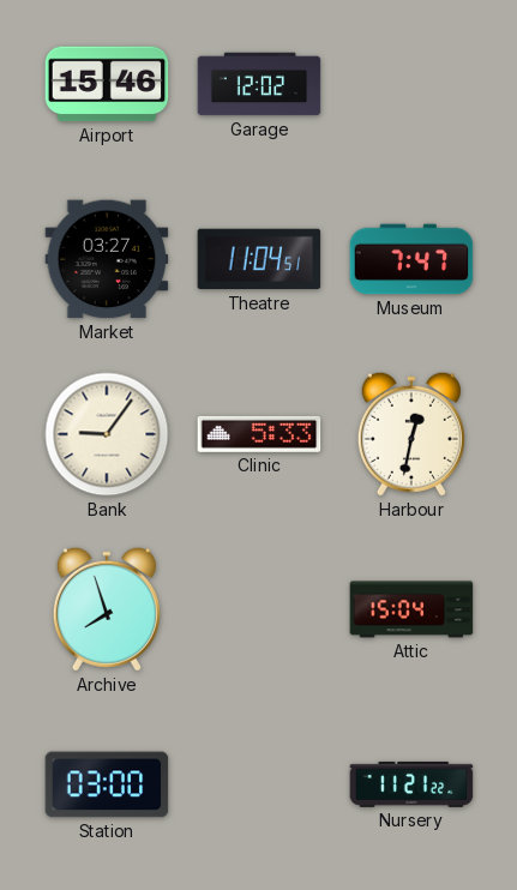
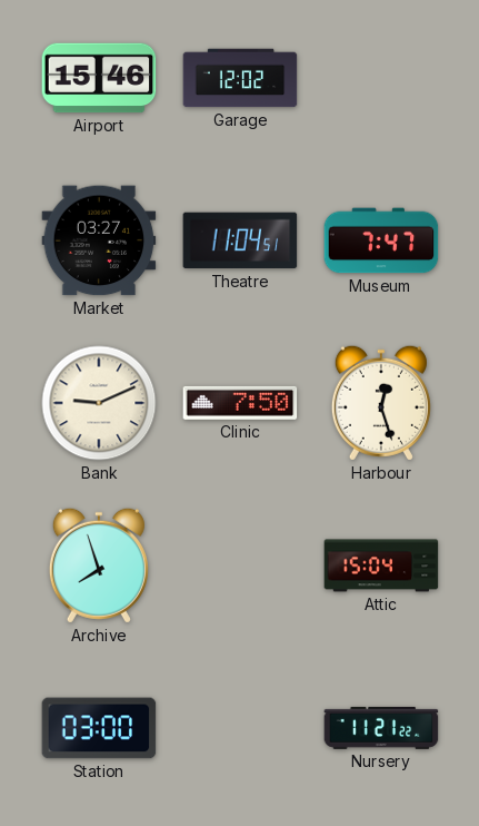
Bank: 9:06 -> 9:11
Clinic: 5:33 -> 7:50
Harbour: 12:32 -> 12:27
